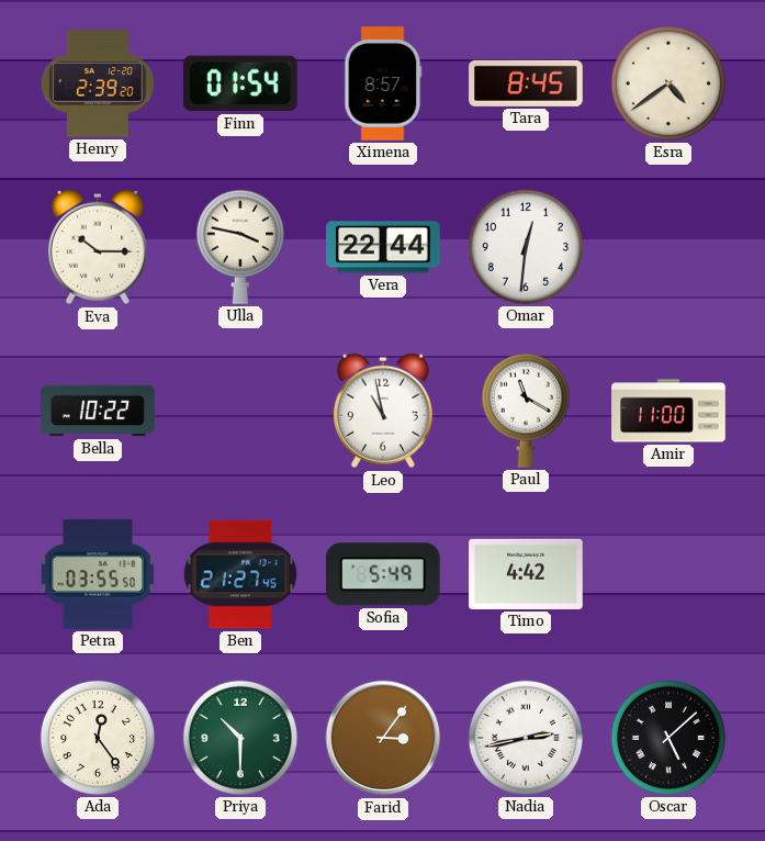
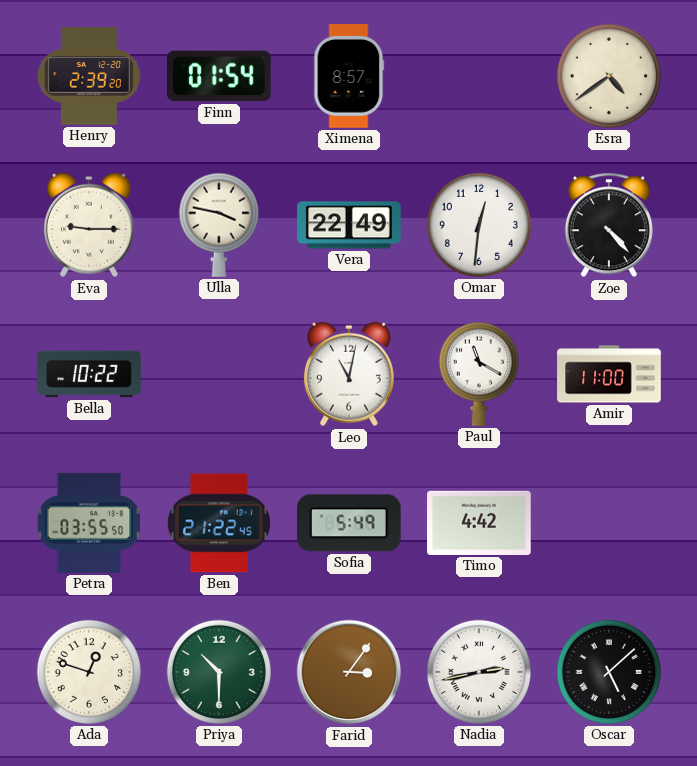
Tara: 8:45 -> none
Eva: 10:15 -> 9:15
Vera: 22:44 -> 22:49
Zoe: none -> 4:23
Leo: 10:58 -> 11:02
Ben: 21:27 -> 21:22
Ada: 12:24 -> 12:48
